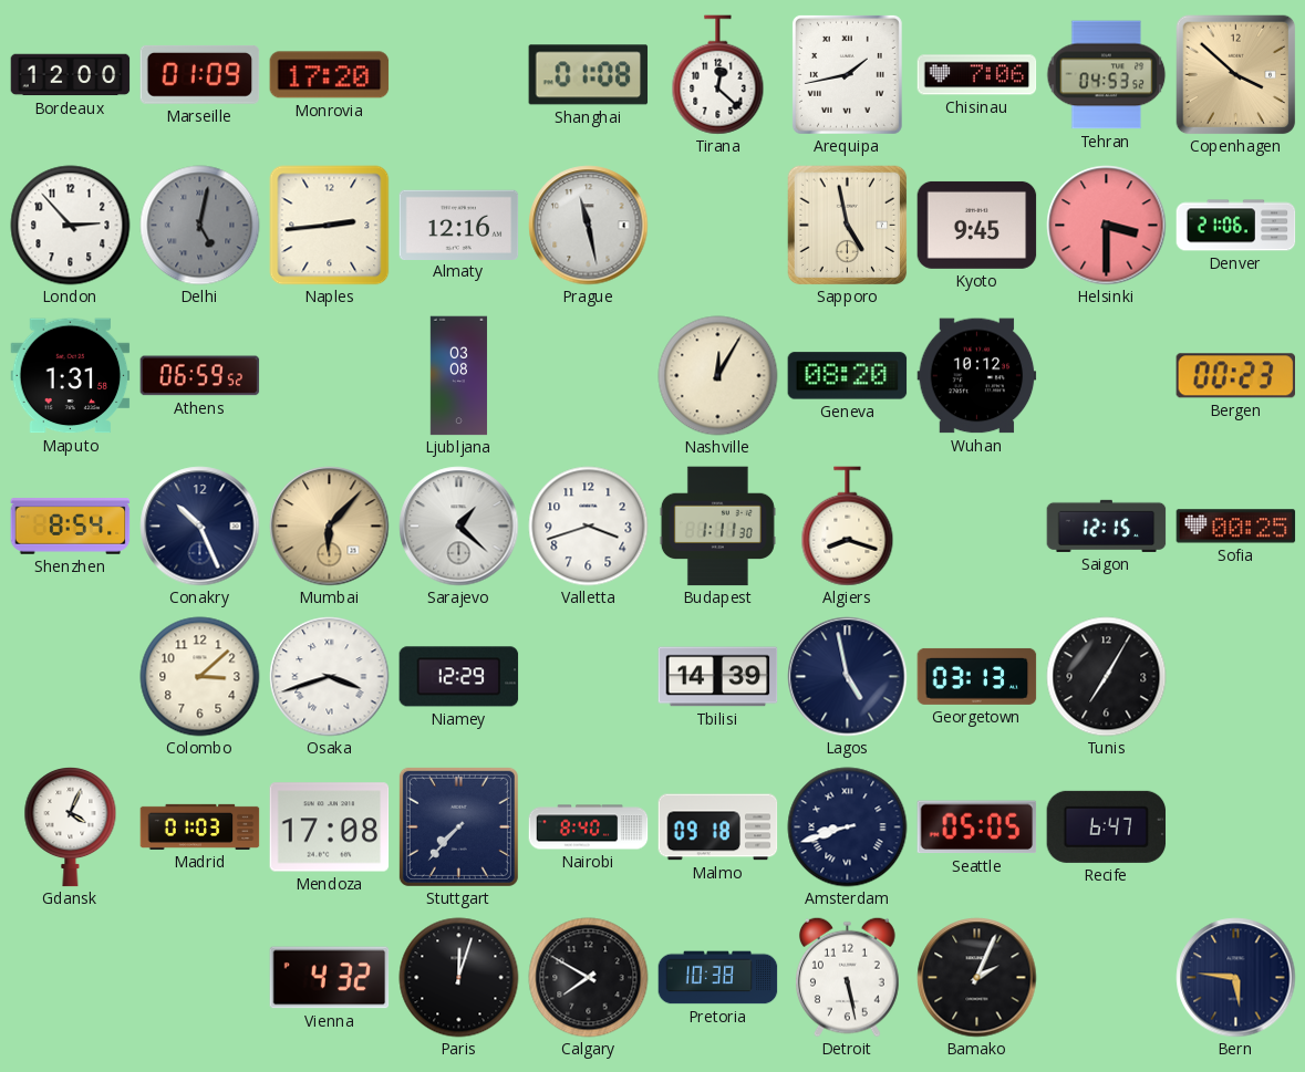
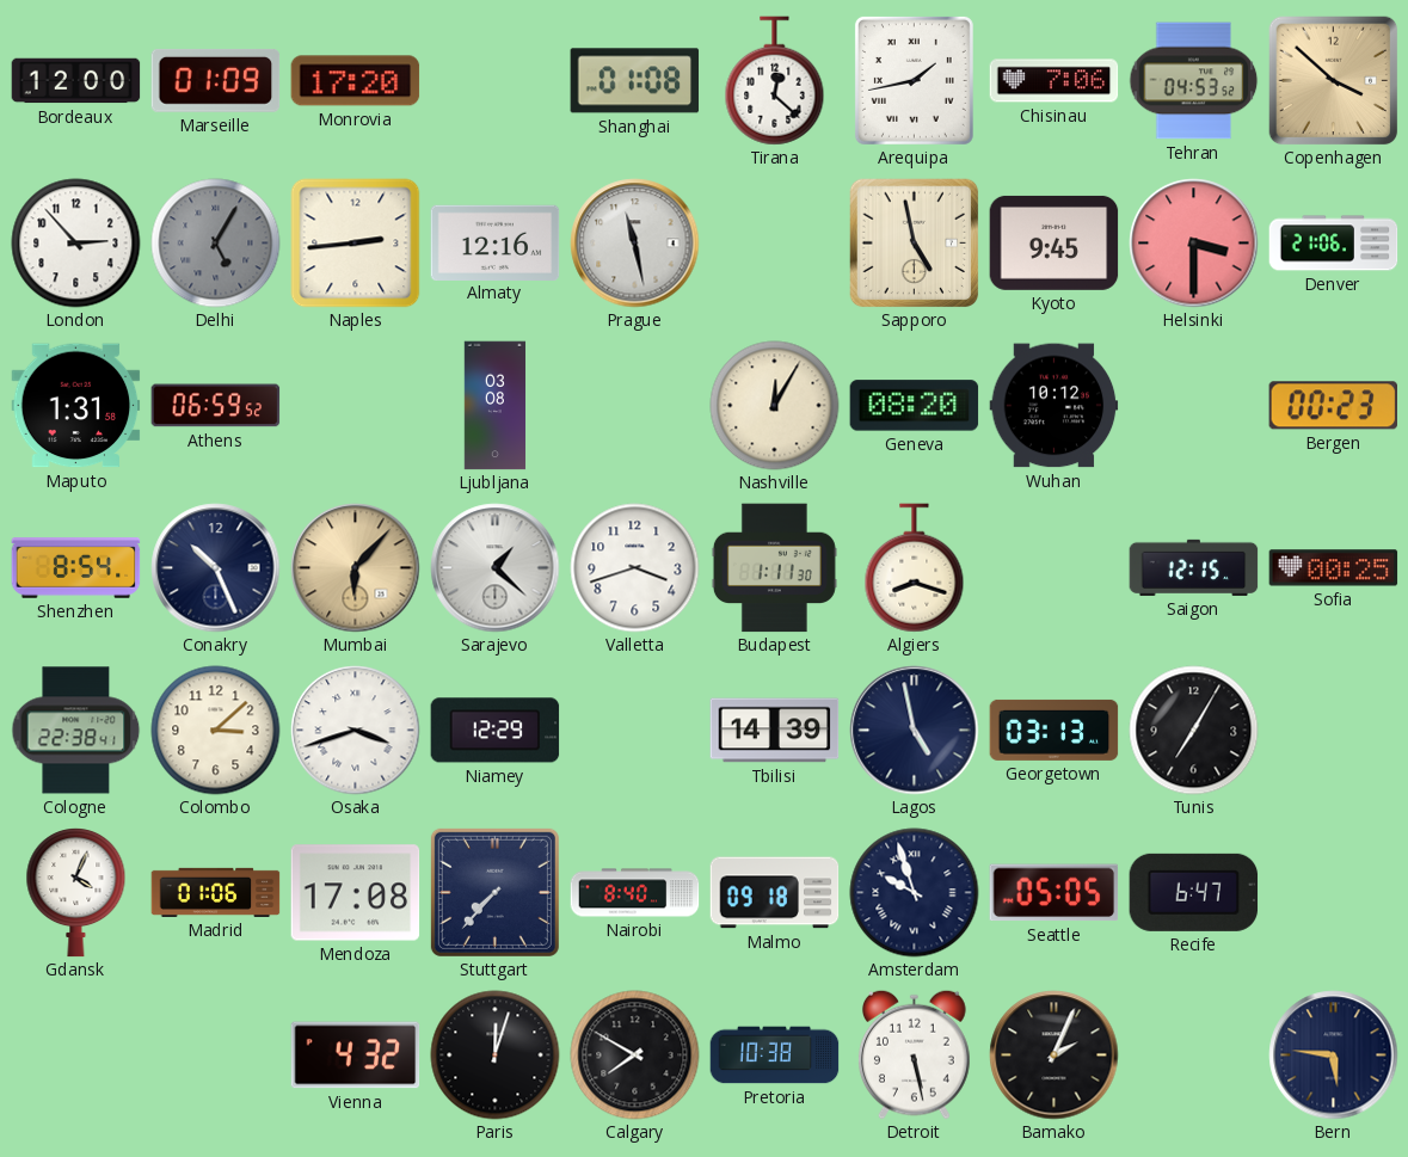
Delhi: 5:02 -> 5:05
Cologne: none -> 22:38
Madrid: 01:03 -> 01:06
Amsterdam: 8:42 -> 9:57
